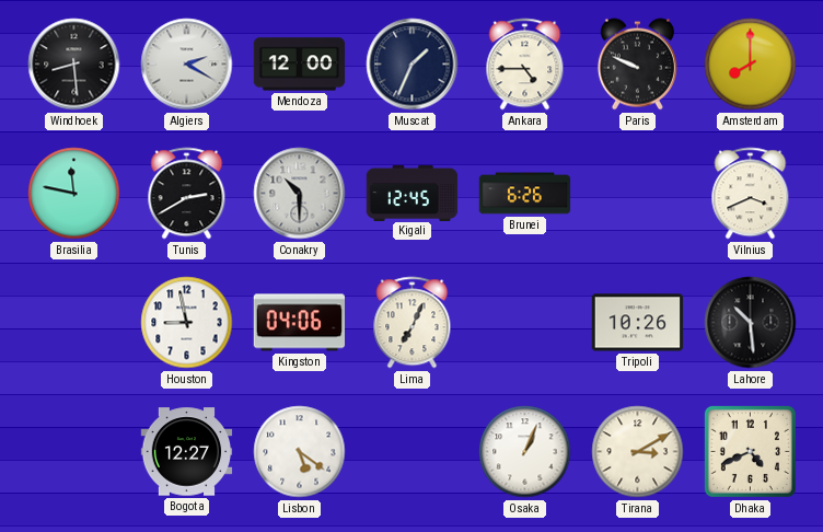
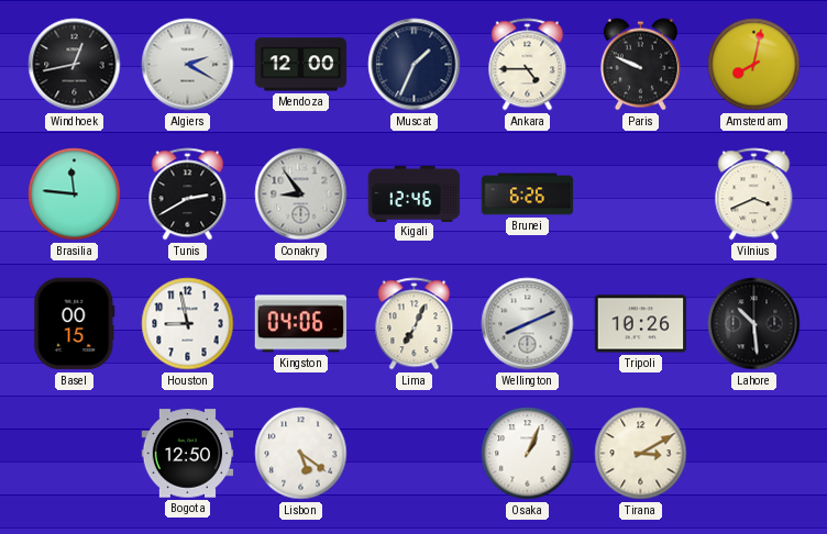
Windhoek: 8:29 -> 12:43
Amsterdam: 8:00 -> 8:02
Brasilia: 11:47 -> 11:46
Conakry: 10:30 -> 8:54
Kigali: 12:45 -> 12:46
Basel: none -> 00:15
Wellington: none -> 8:11
Bogota: 12:27 -> 12:50
Dhaka: 4:41 -> none
